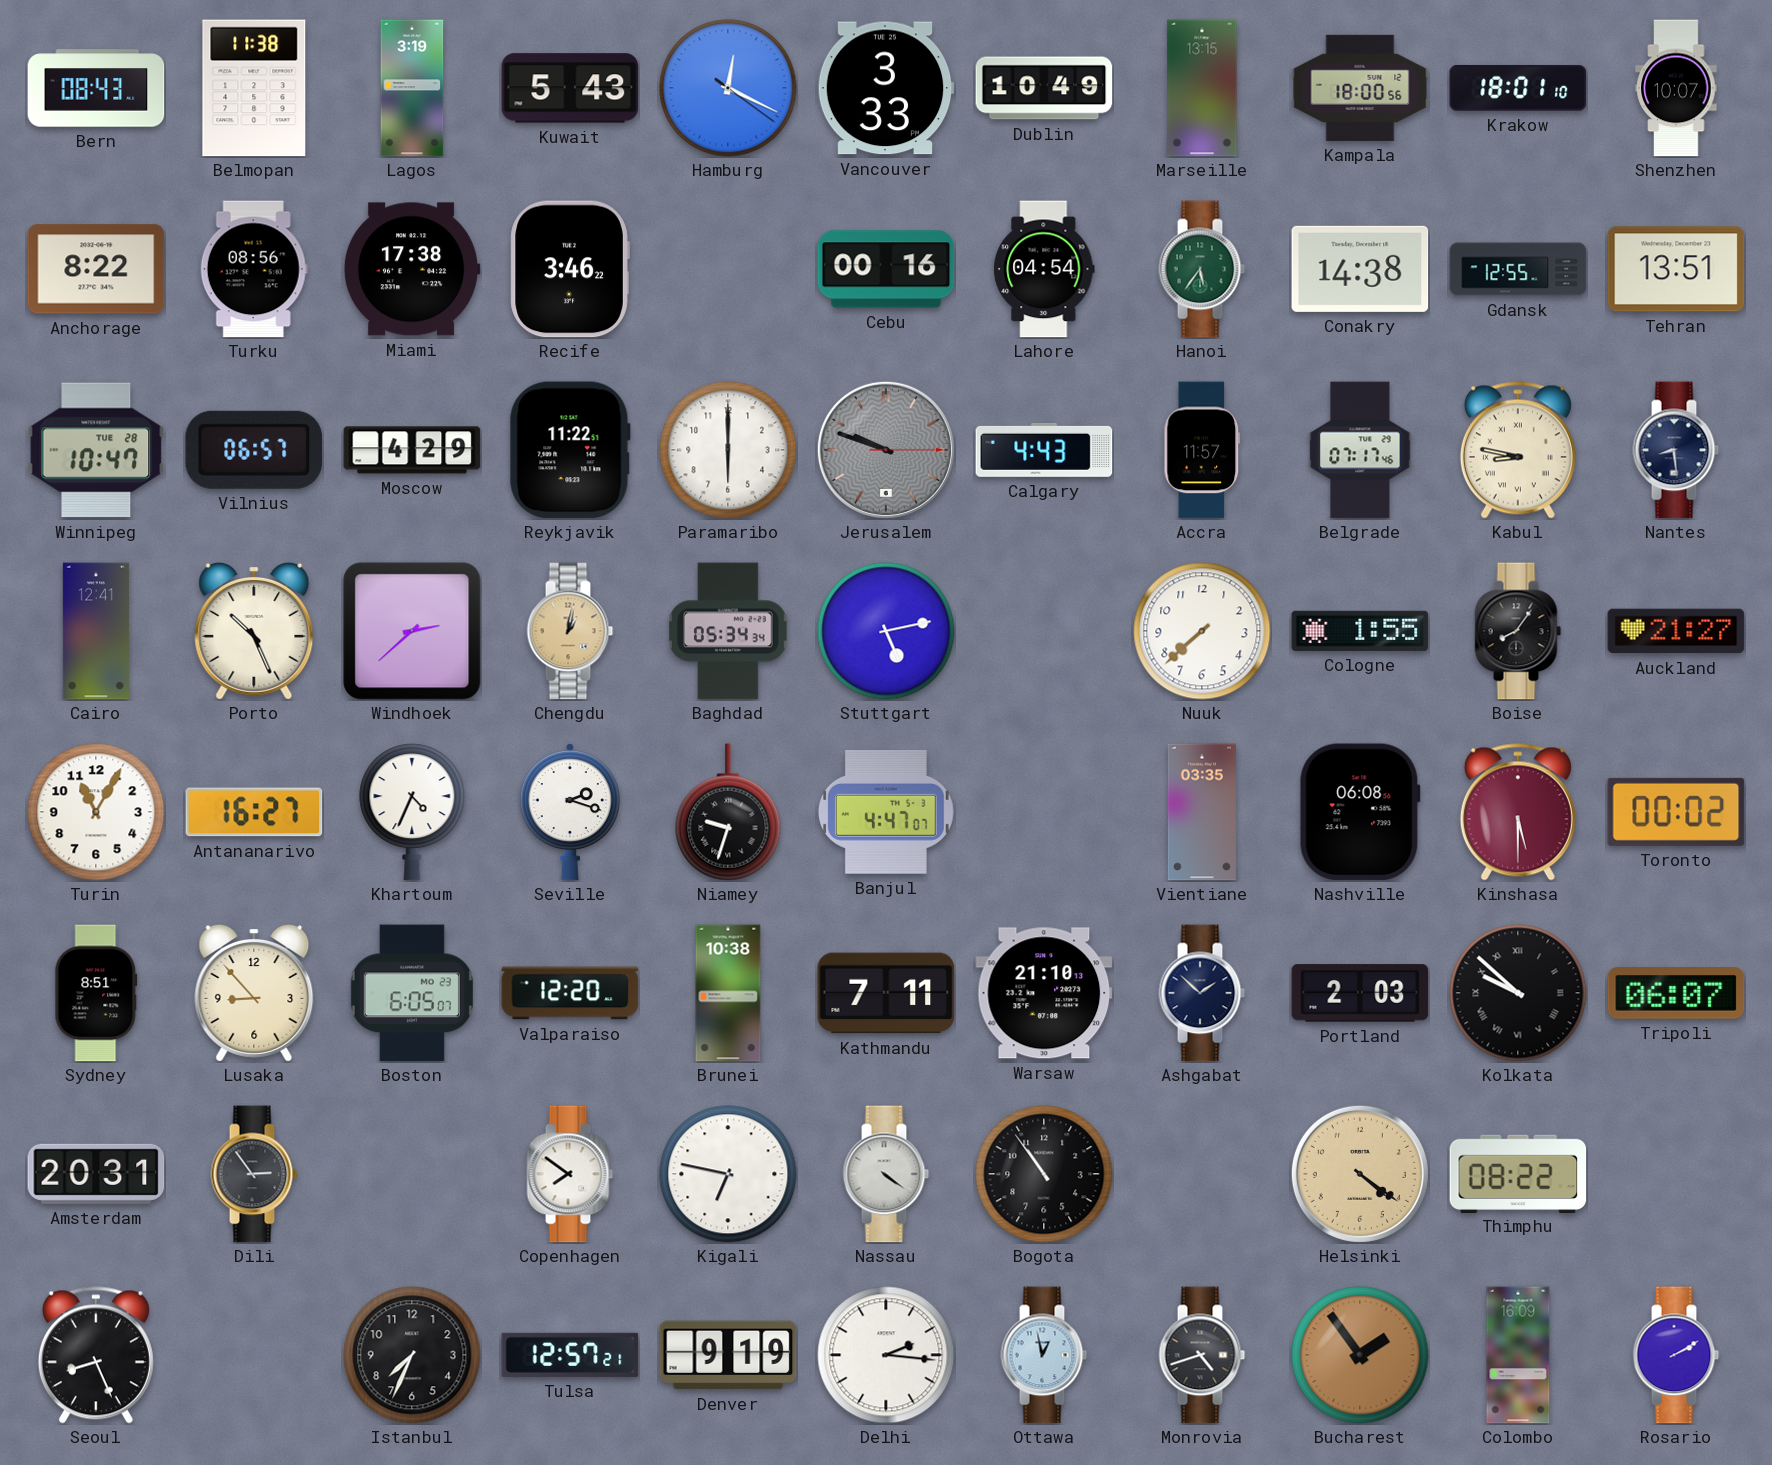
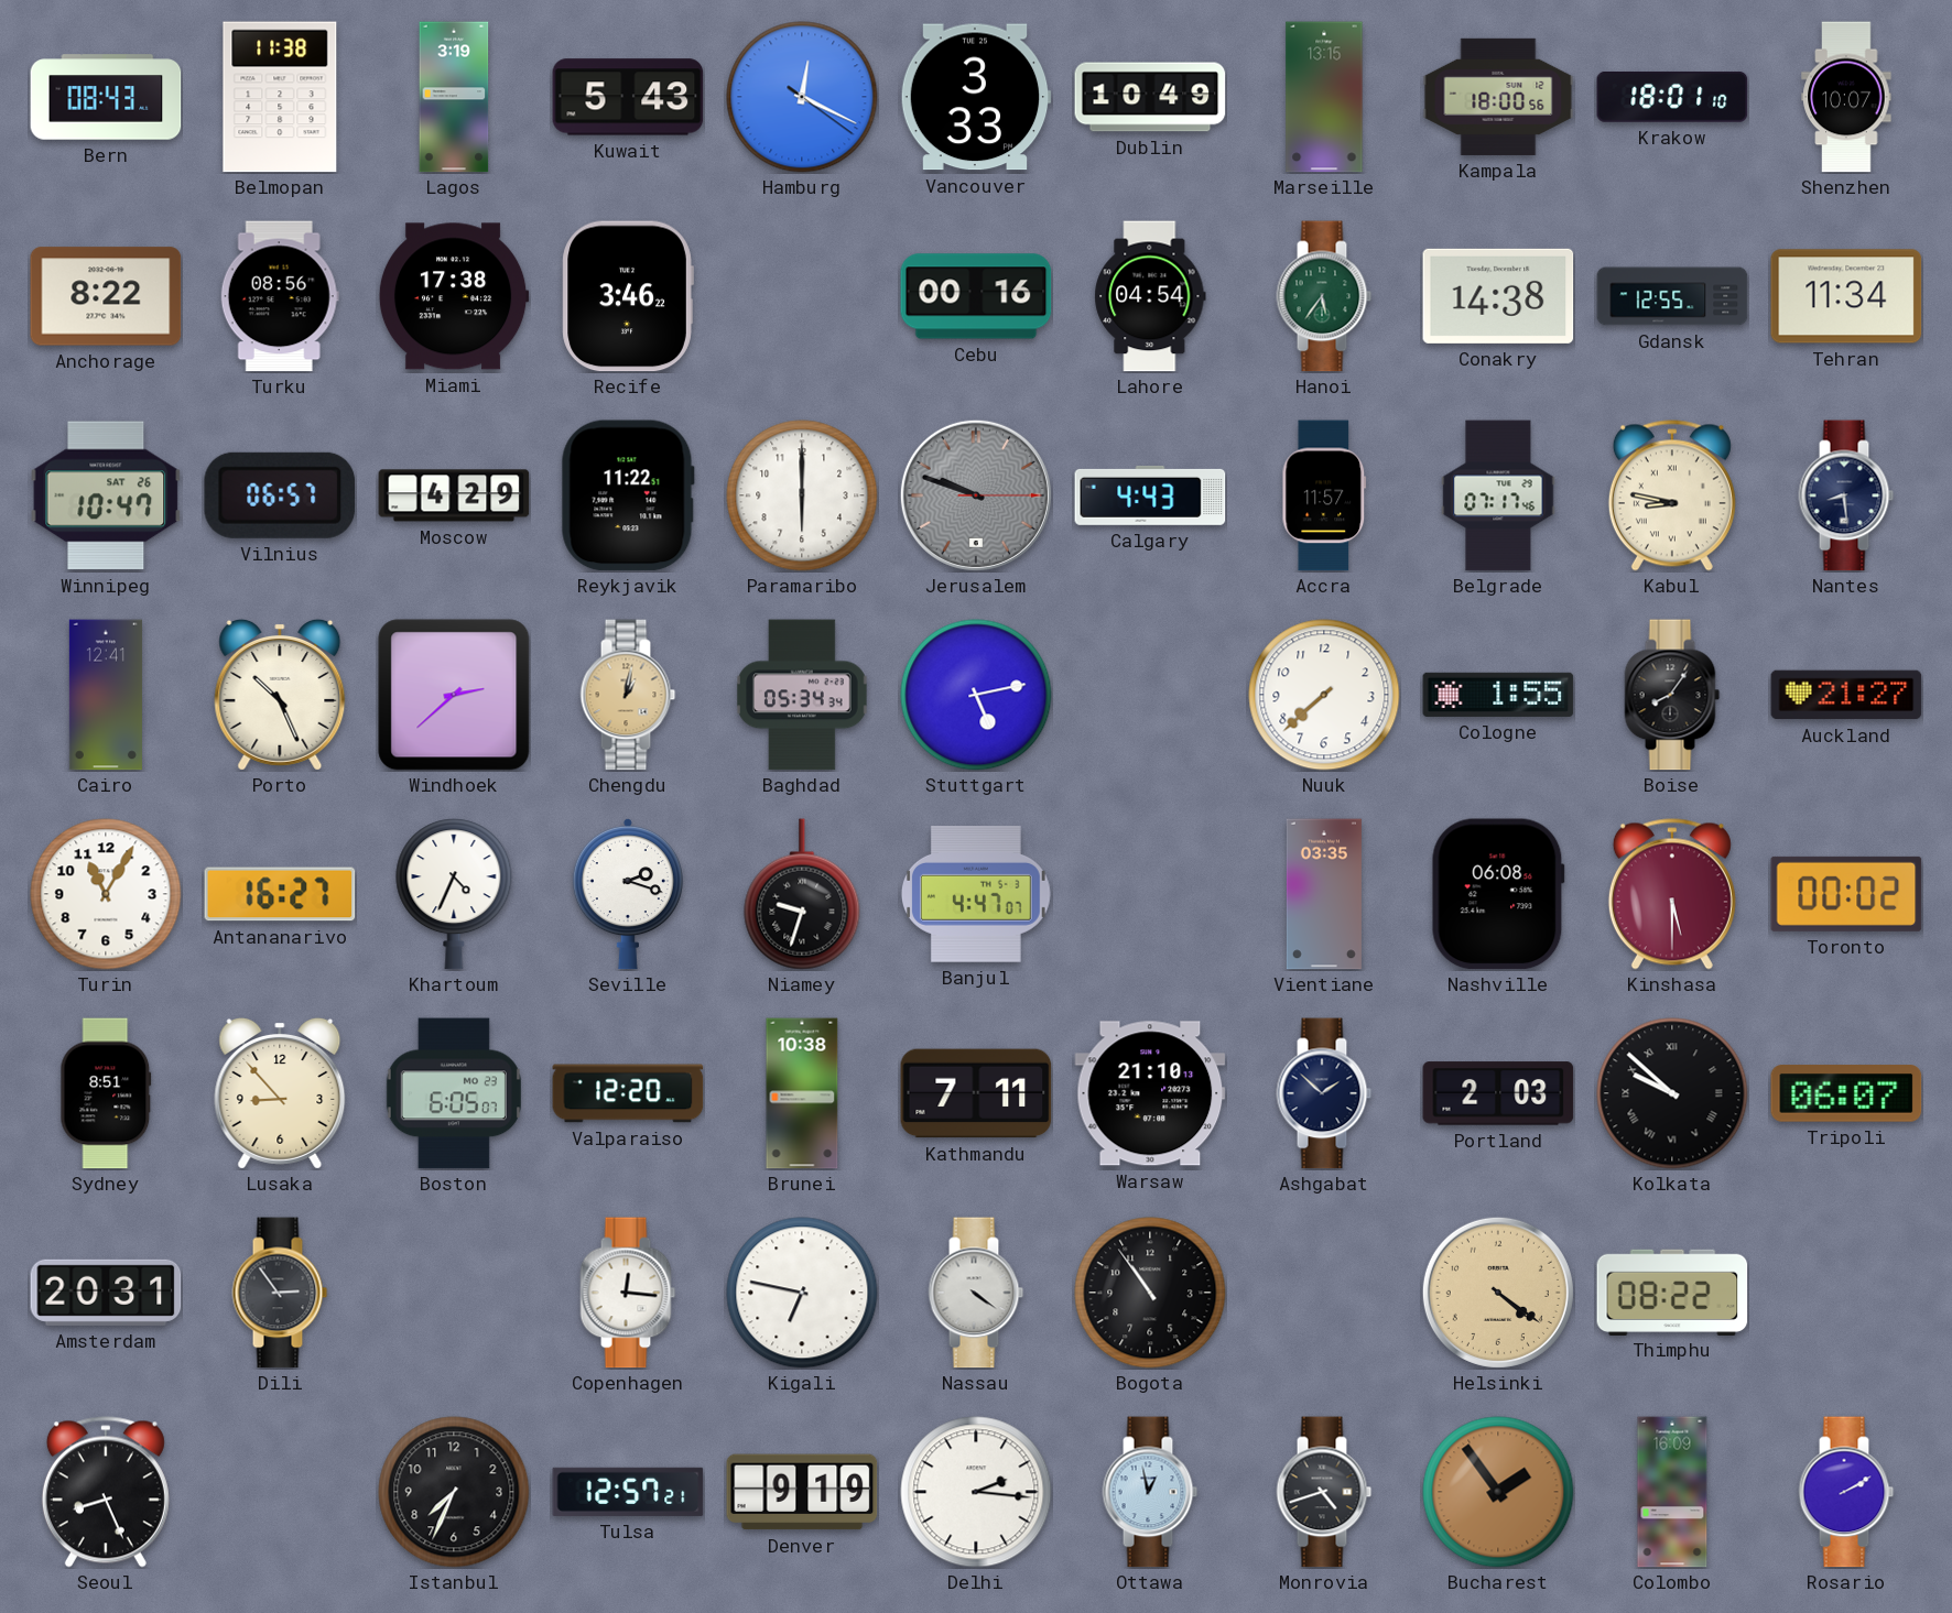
Tehran: 13:51 -> 11:34
Winnipeg date: TUE 28 -> SAT 26
Copenhagen: 7:51 -> 12:16
